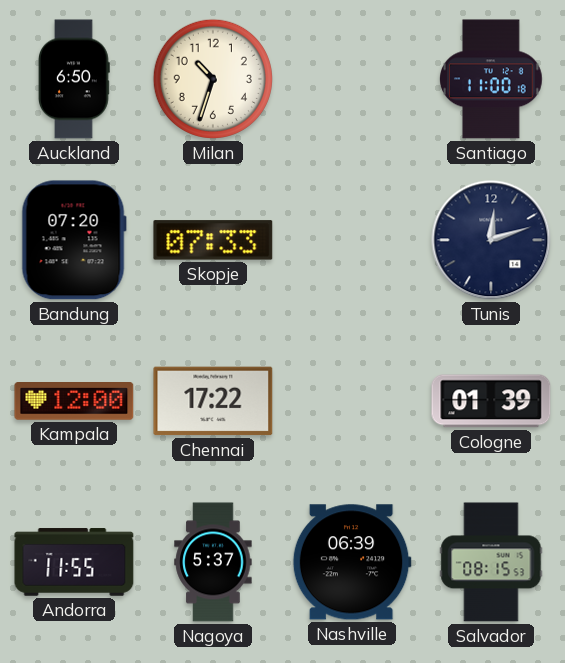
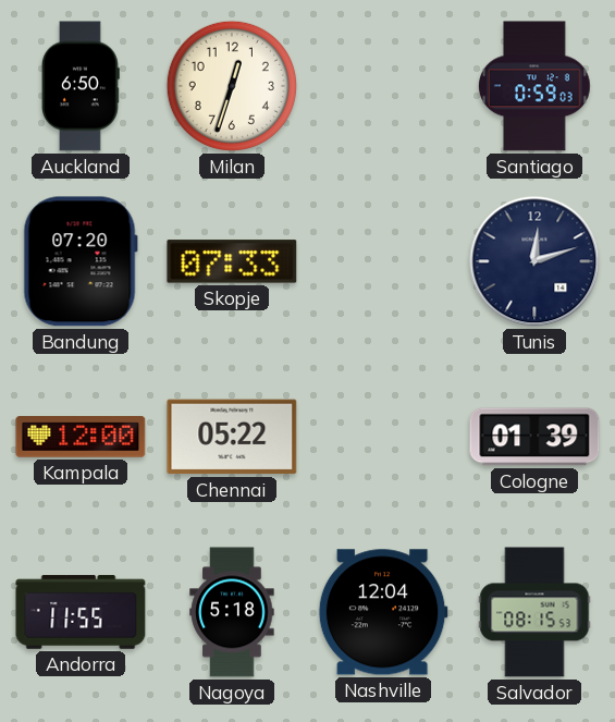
Milan: 10:33 -> 12:33
Santiago: 11:00 -> 0:59
Chennai: 17:22 -> 05:22
Nagoya: 5:37 -> 5:18
Nashville: 06:39 -> 12:04
